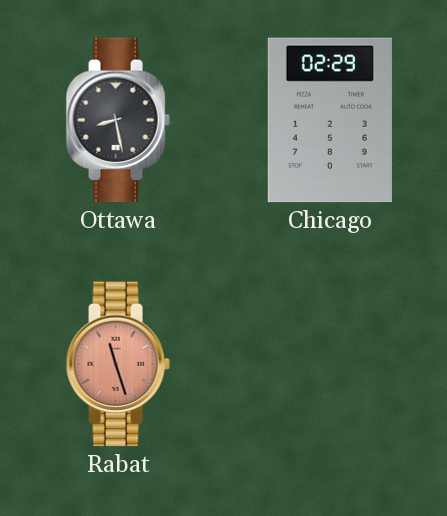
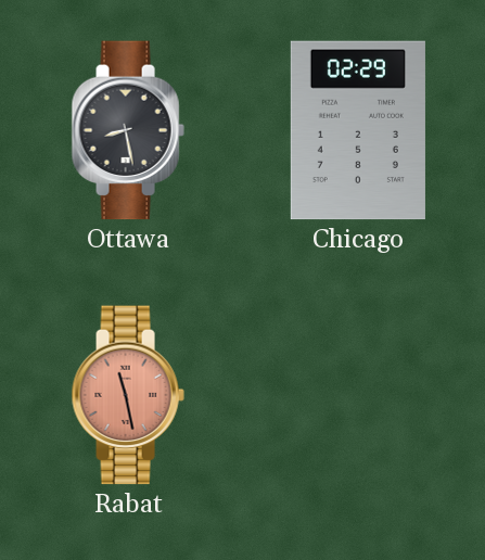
Rabat: 11:27 -> 11:28
